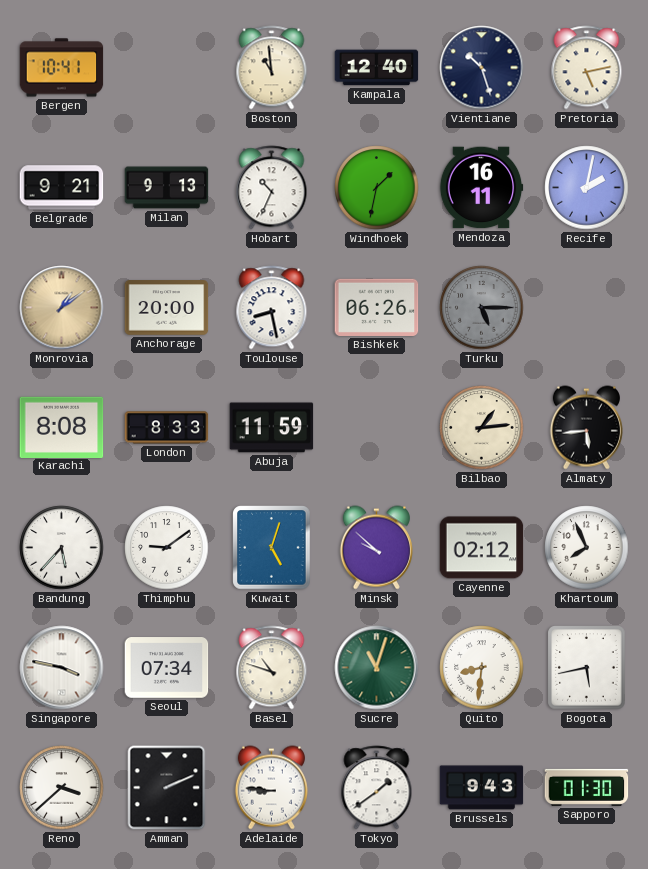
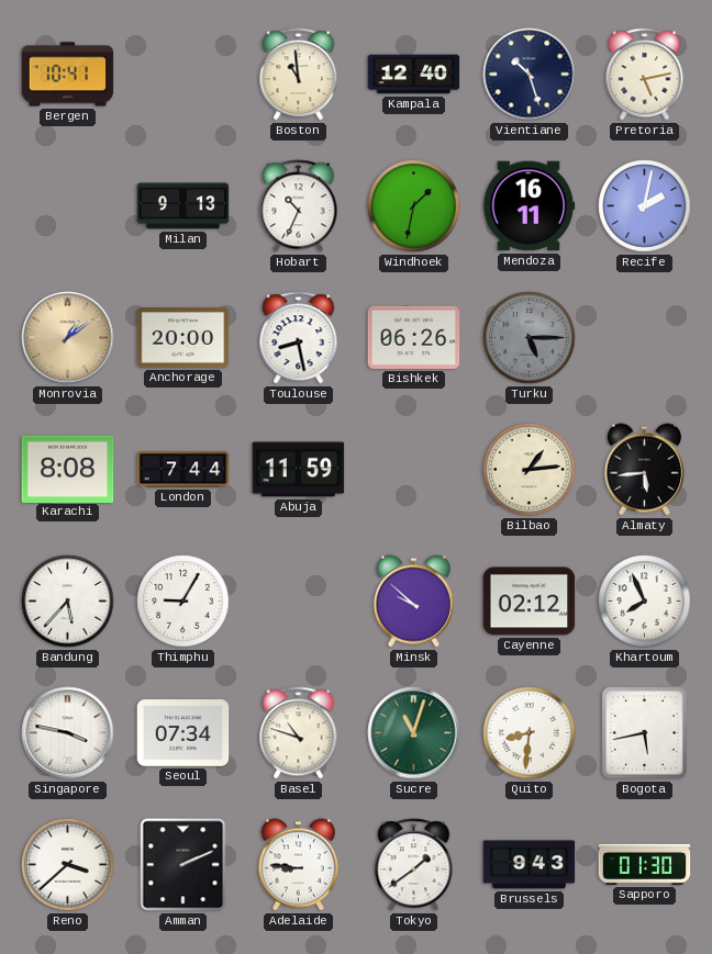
Belgrade: 9:21 -> none
London: 8:33 -> 7:44
Thimphu: 9:09 -> 9:05
Kuwait: 5:03 -> none
